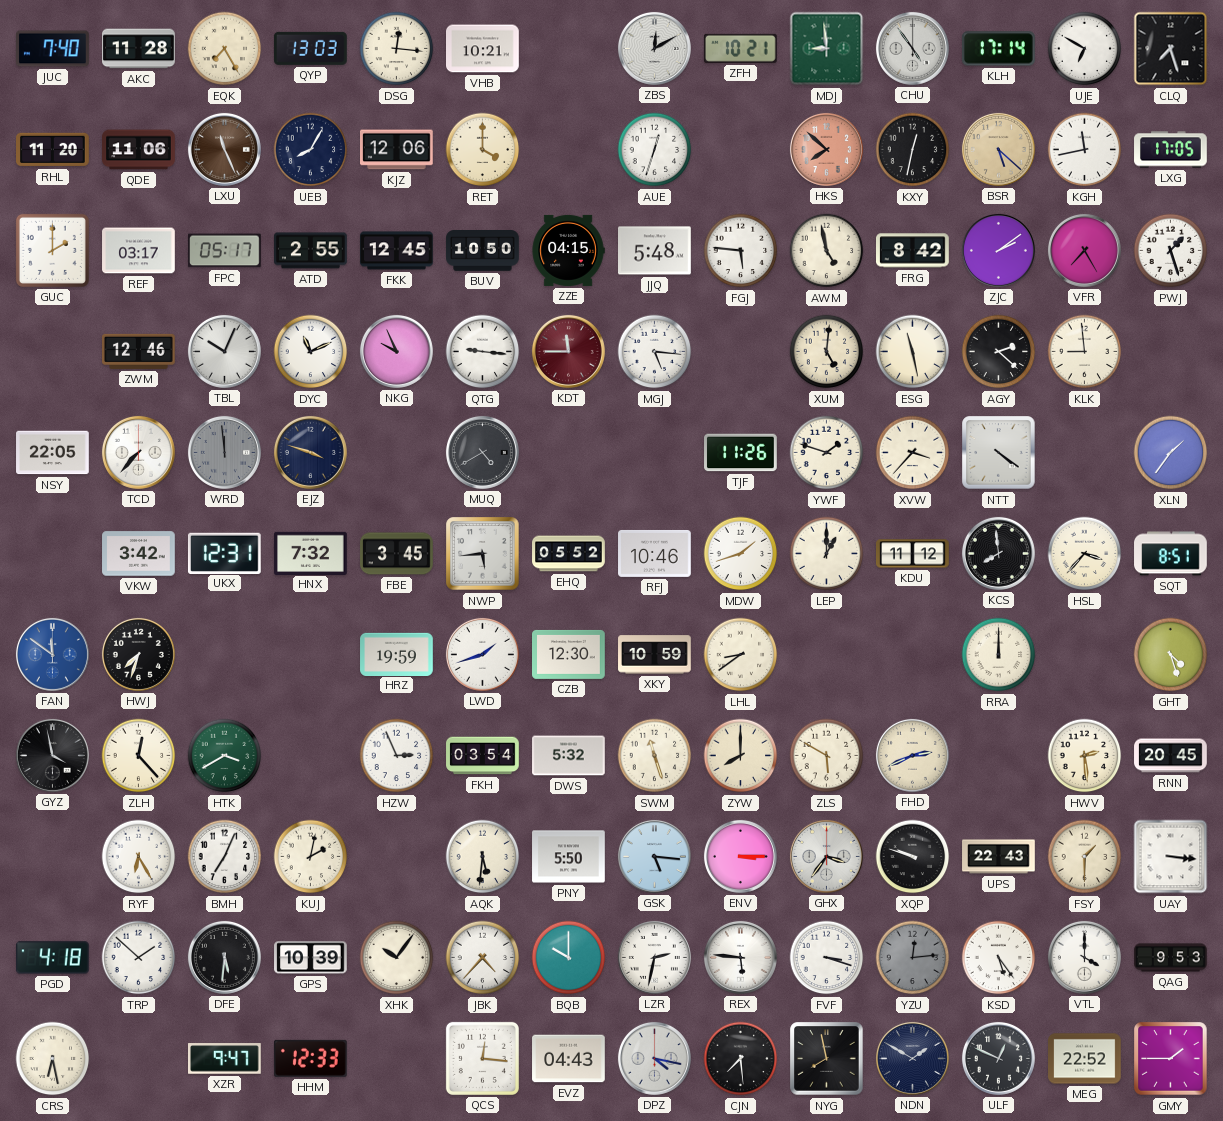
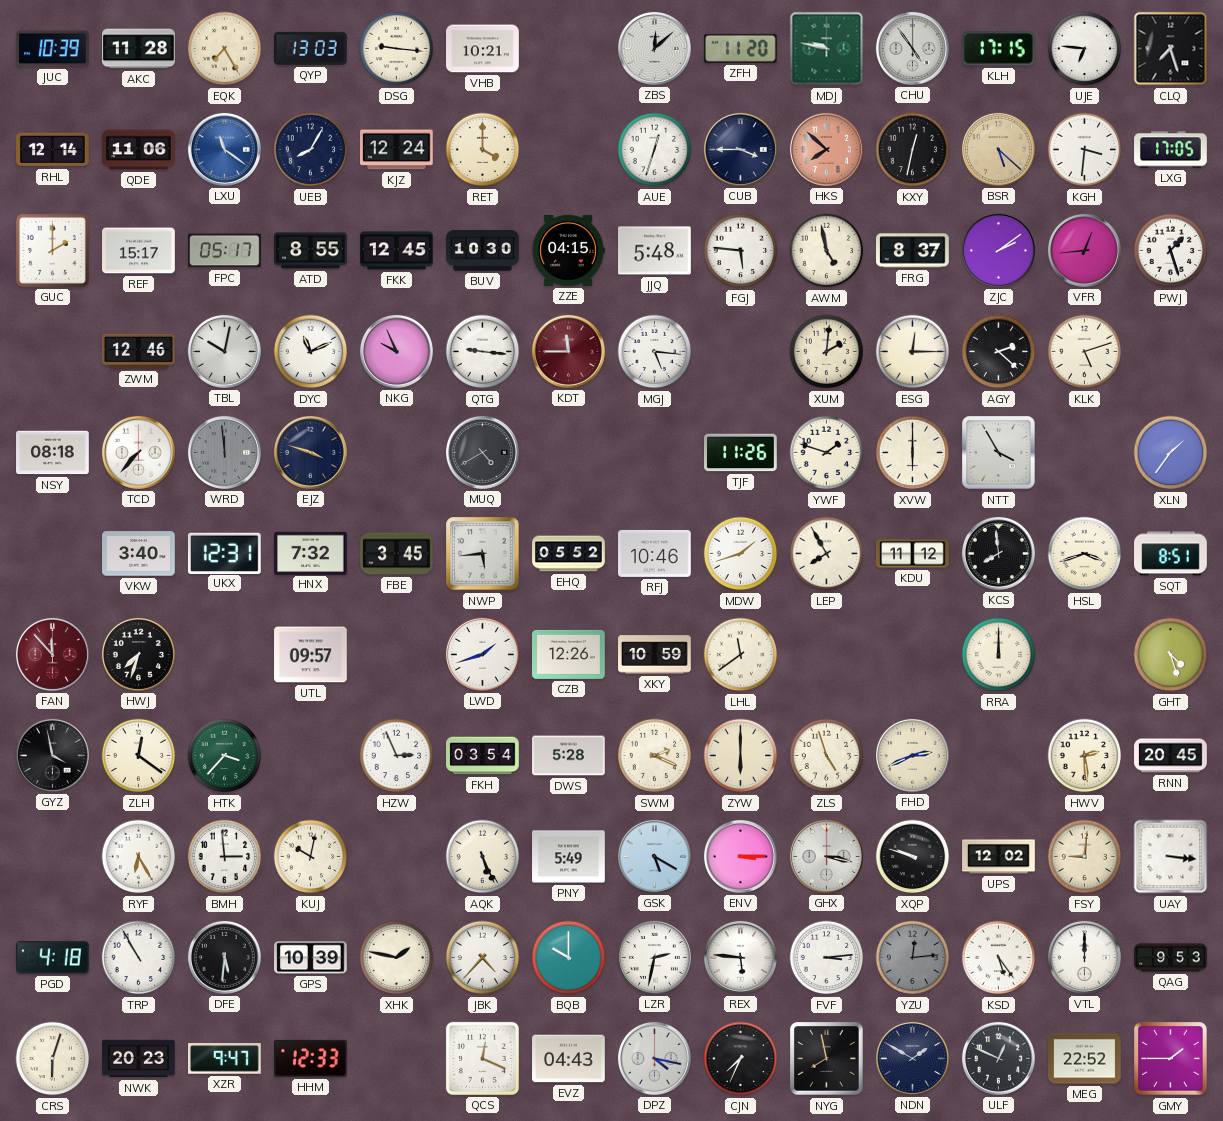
JUC: 7:40 -> 10:39
DSG: 12:16 -> 9:16
ZBS: 12:10 -> 12:08
ZFH: 10:21 -> 11:20
MDJ: 8:59 -> 9:47
KLH: 17:14 -> 17:15
UJE: 6:50 -> 6:46
RHL: 11:20 -> 12:14
LXU: 11:26 -> 11:21
LXU dial: brown -> blue
KJZ: 12:06 -> 12:24
CUB: none -> 3:45
KGH: 11:43 -> 3:31
REF: 03:17 -> 15:17
ATD: 2:55 -> 8:55
BUV: 10:50 -> 10:30
FRG: 8:42 -> 8:37
VFR: 7:25 -> 12:44
TBL: 10:04 -> 10:02
XUM: 5:01 -> 2:01
ESG: 11:28 -> 12:15
KLK: 8:59 -> 5:12
NSY: 22:05 -> 08:18
XVW: 3:37 -> 6:00
NTT: 4:21 -> 3:55
VKW: 3:42 -> 3:40
LEP: 1:00 -> 7:55
HSL: 3:37 -> 3:42
FAN: 11:51 -> 11:53
FAN dial: blue -> burgundy
UTL: none -> 09:57
HRZ: 19:59 -> none
CZB: 12:30 -> 12:26
LHL: 8:39 -> 11:39
ZLH: 12:23 -> 12:21
HTK: 3:40 -> 3:37
DWS: 5:32 -> 5:28
SWM: 11:27 -> 2:19
ZYW: 8:00 -> 6:00
ZLS: 5:50 -> 4:57
BMH: 7:04 -> 2:59
KUJ: 2:02 -> 10:02
AQK: 5:31 -> 5:26
PNY: 5:50 -> 5:49
GSK: 5:16 -> 5:20
GHX: 3:36 -> 3:17
UPS: 22:43 -> 12:02
FSY: 1:30 -> 9:01
TRP: 1:52 -> 10:55
XHK: 10:06 -> 1:47
FVF: 3:18 -> 3:14
VTL: 4:00 -> 12:00
CRS: 6:28 -> 6:03
NWK: none -> 20:23
QCS: 12:16 -> 12:19
CJN: 7:29 -> 7:34
